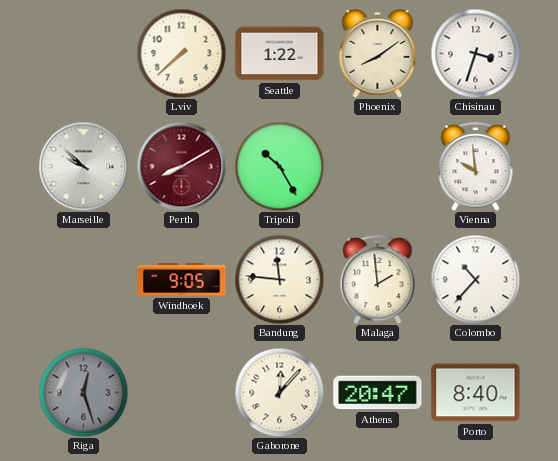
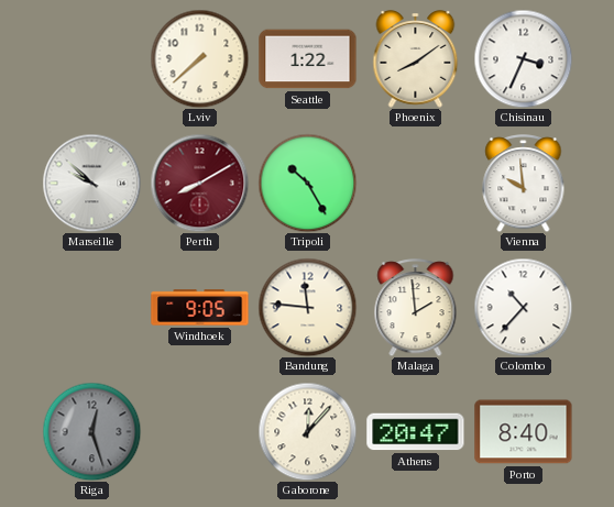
Chisinau: 3:33 -> 3:34
